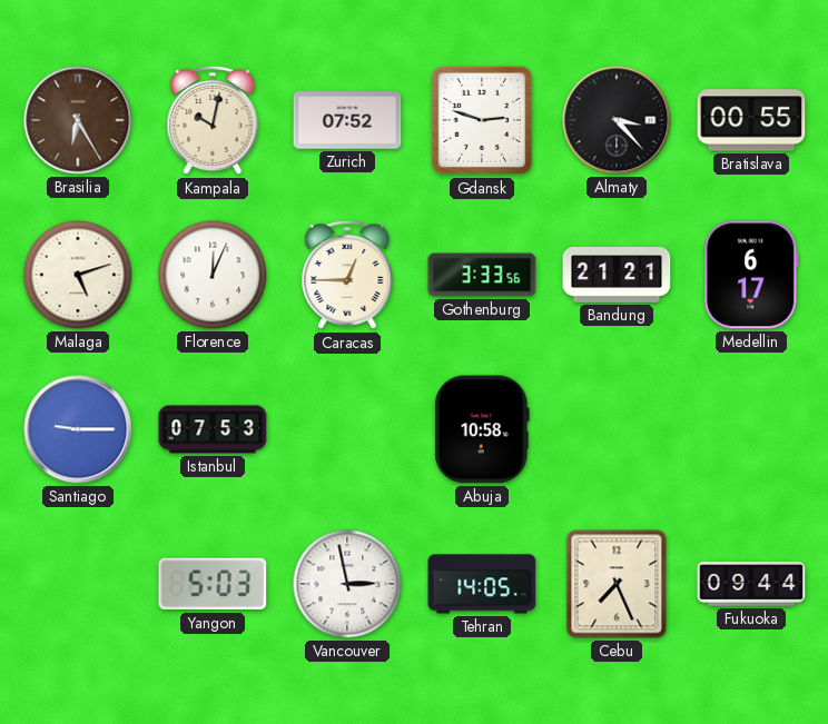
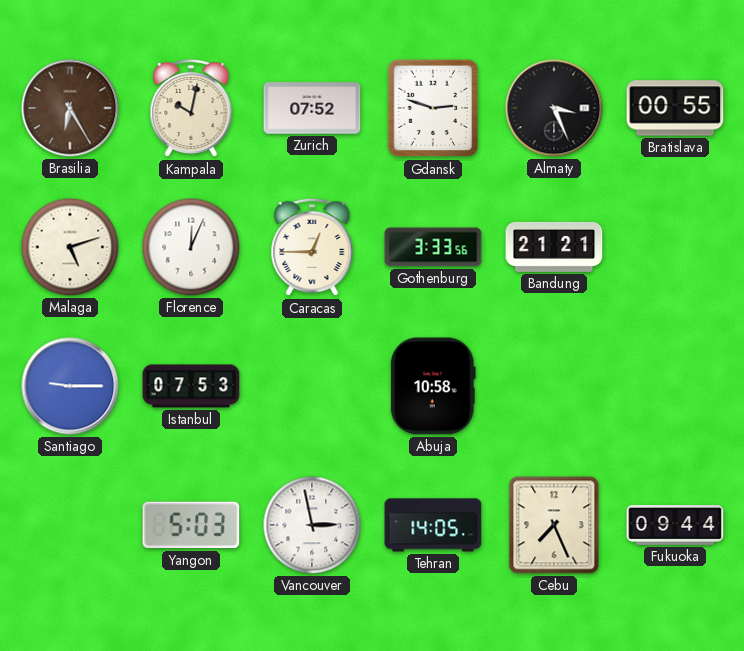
Almaty: 3:23 -> 3:26
Medellin: 6:17 -> none
